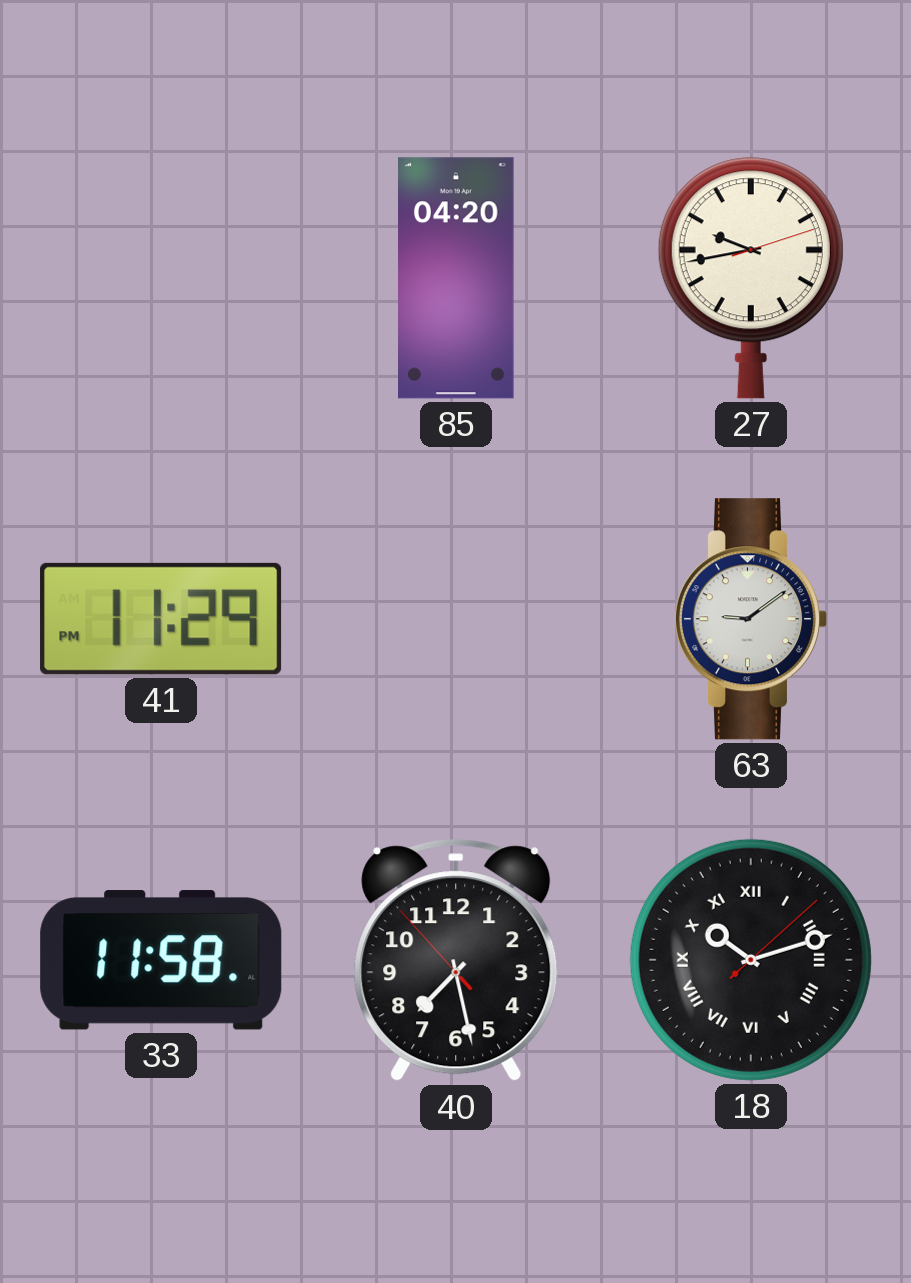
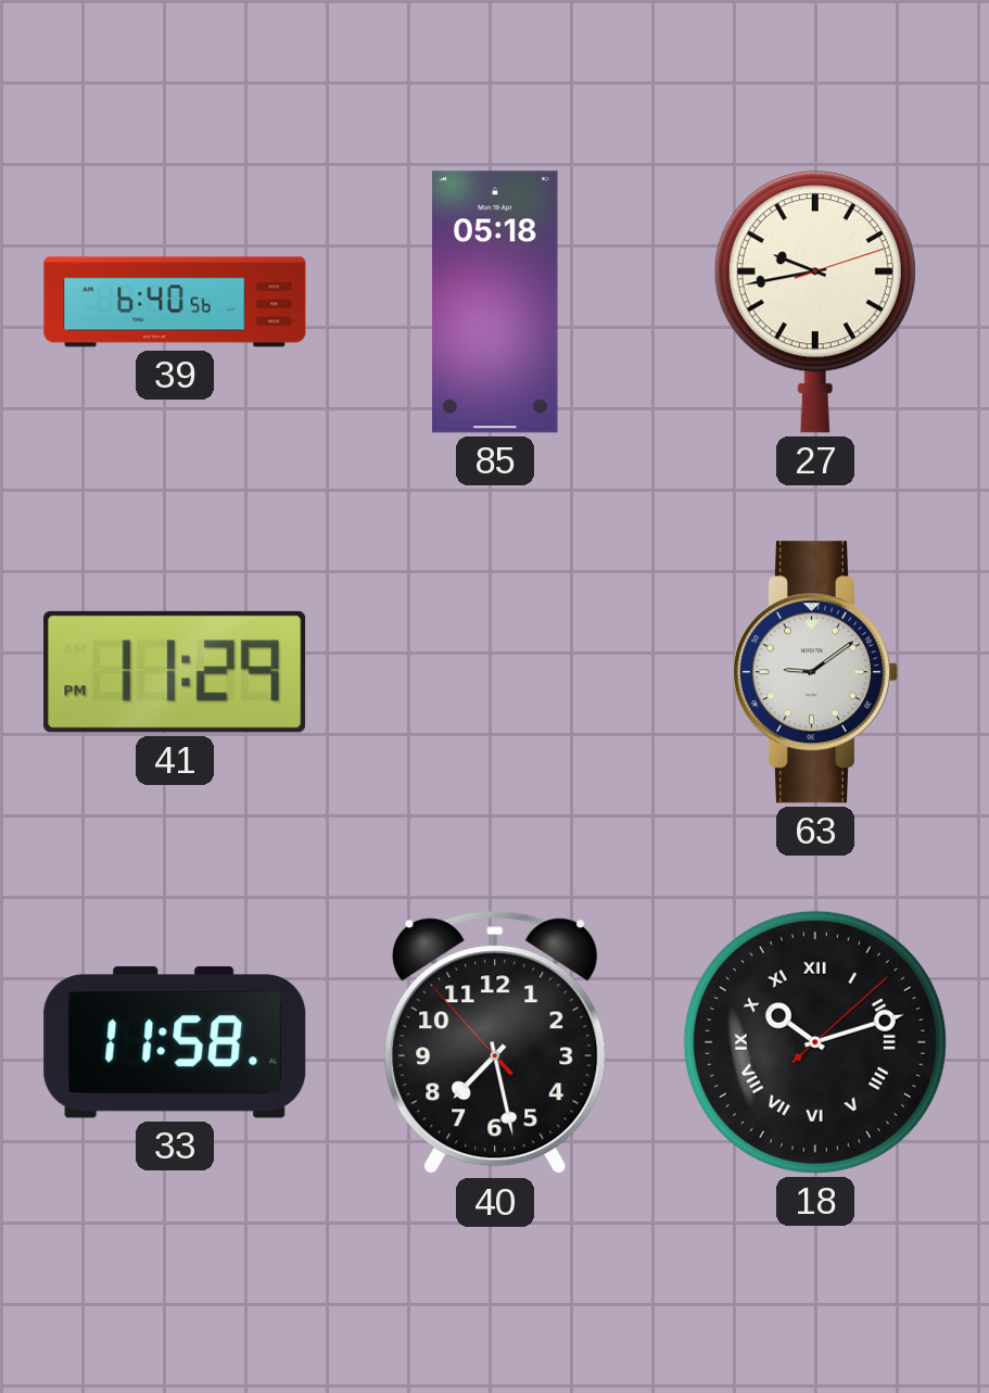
39: none -> 6:40
85: 04:20 -> 05:18
